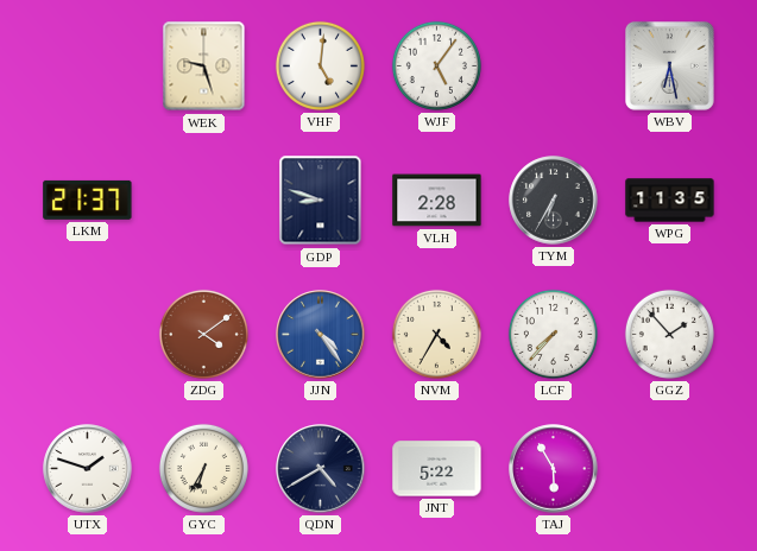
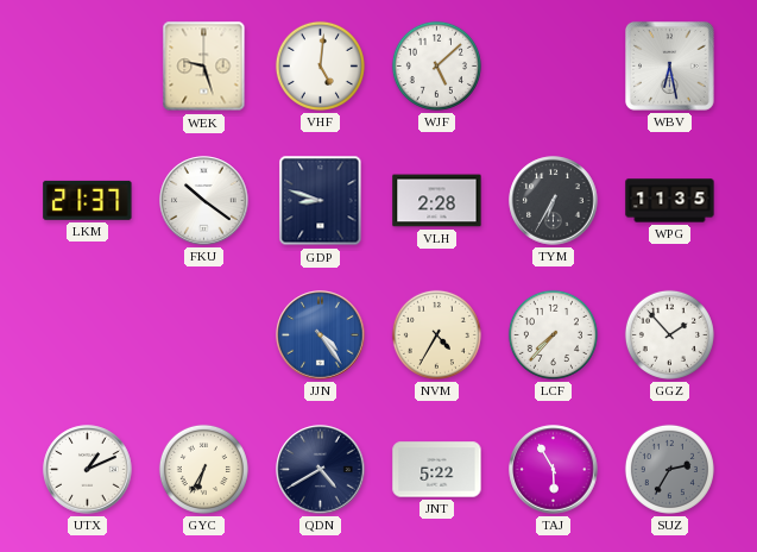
WJF: 5:06 -> 5:08
FKU: none -> 10:21
ZDG: 4:09 -> none
UTX: 1:48 -> 1:11
SUZ: none -> 2:35
